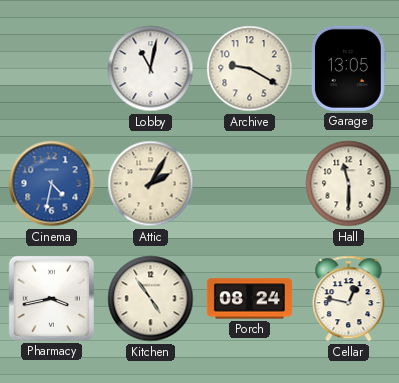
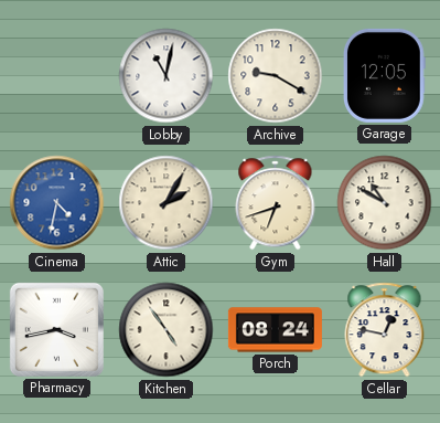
Garage: 13:05 -> 12:05
Gym: none -> 6:42
Hall: 11:30 -> 10:50
